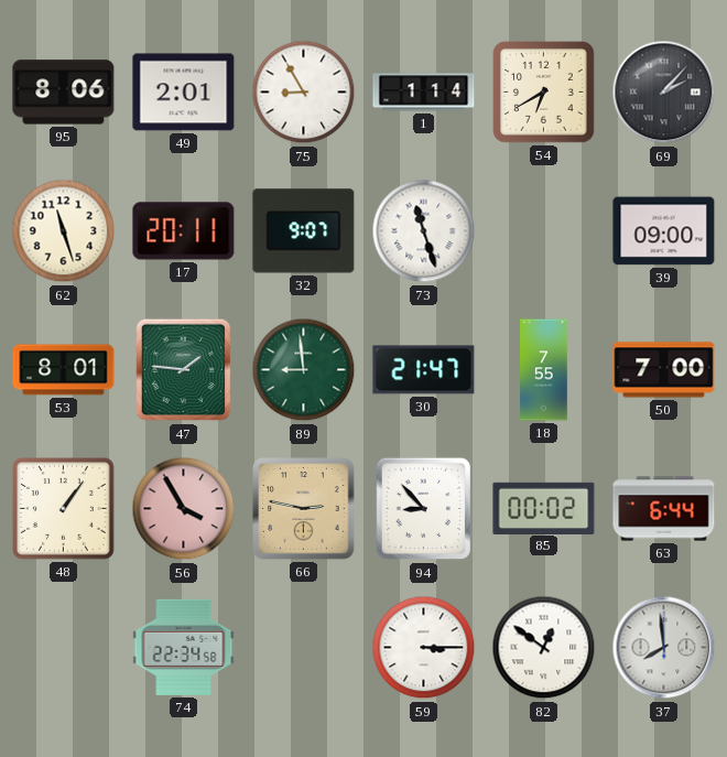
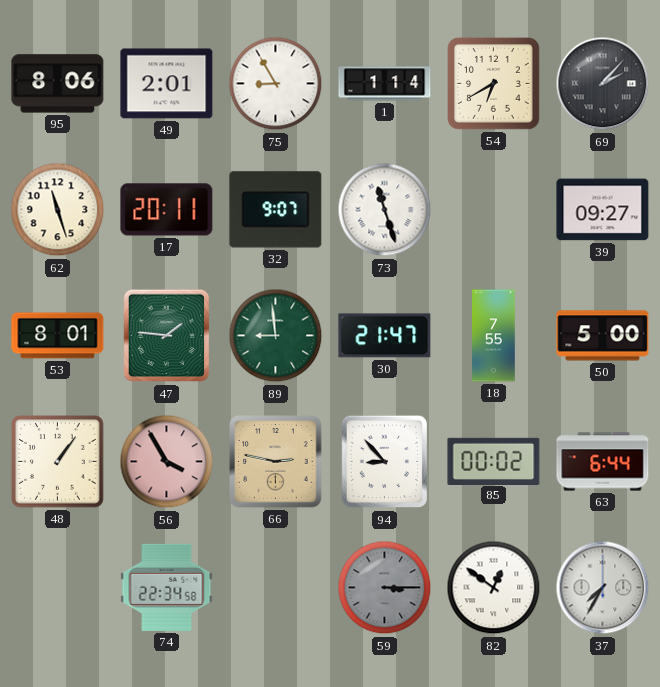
39: 09:00 -> 09:27
50: 7:00 -> 5:00
59 dial: white -> grey
37: 7:59 -> 7:35
